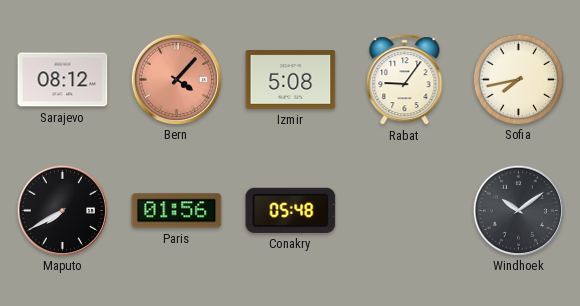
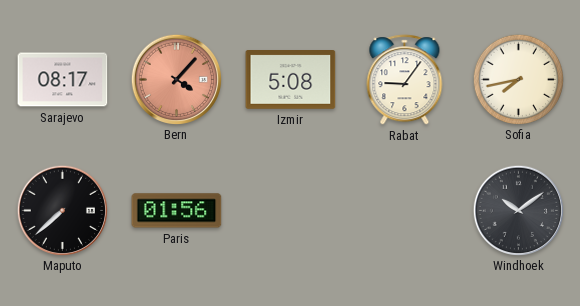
Sarajevo: 08:12 -> 08:17
Maputo: 7:40 -> 7:38
Conakry: 05:48 -> none
